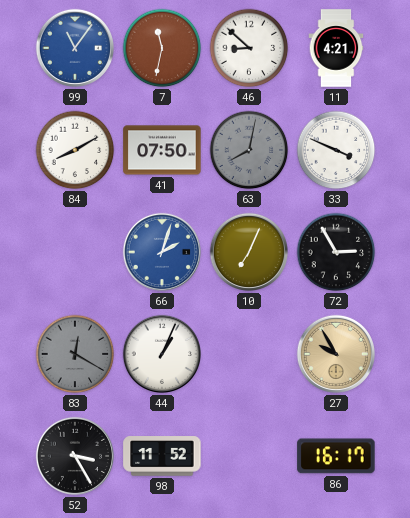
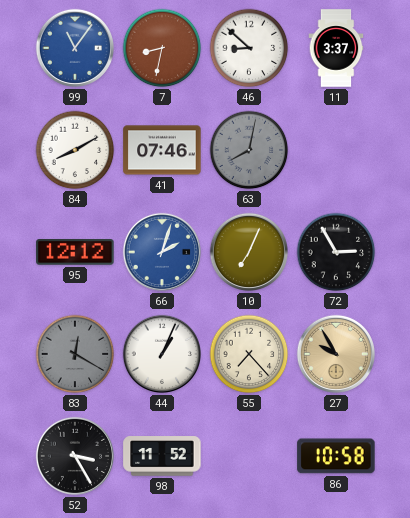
7: 11:32 -> 8:32
11: 4:21 -> 3:37
41: 07:50 -> 07:46
33: 3:49 -> none
95: none -> 12:12
55: none -> 7:23
86: 16:17 -> 10:58
